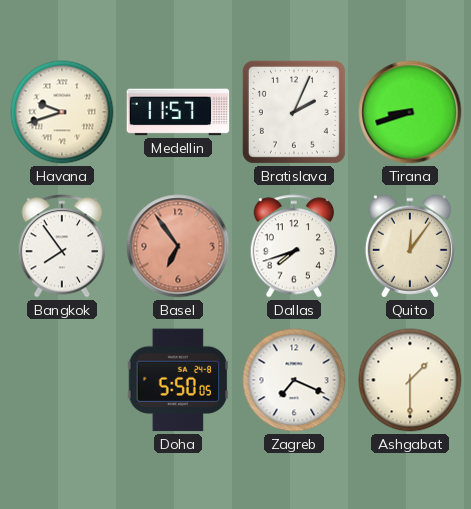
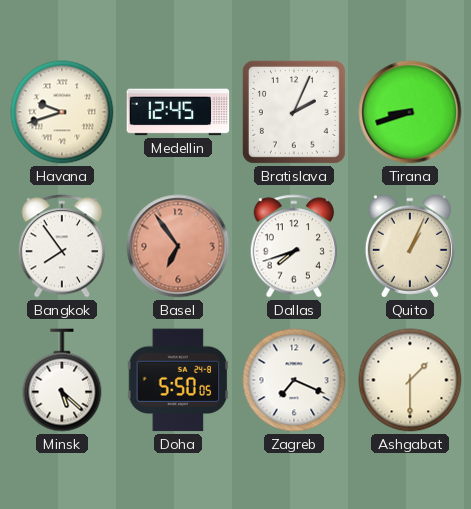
Medellin: 11:57 -> 12:45
Quito: 12:06 -> 1:04
Minsk: none -> 5:22
